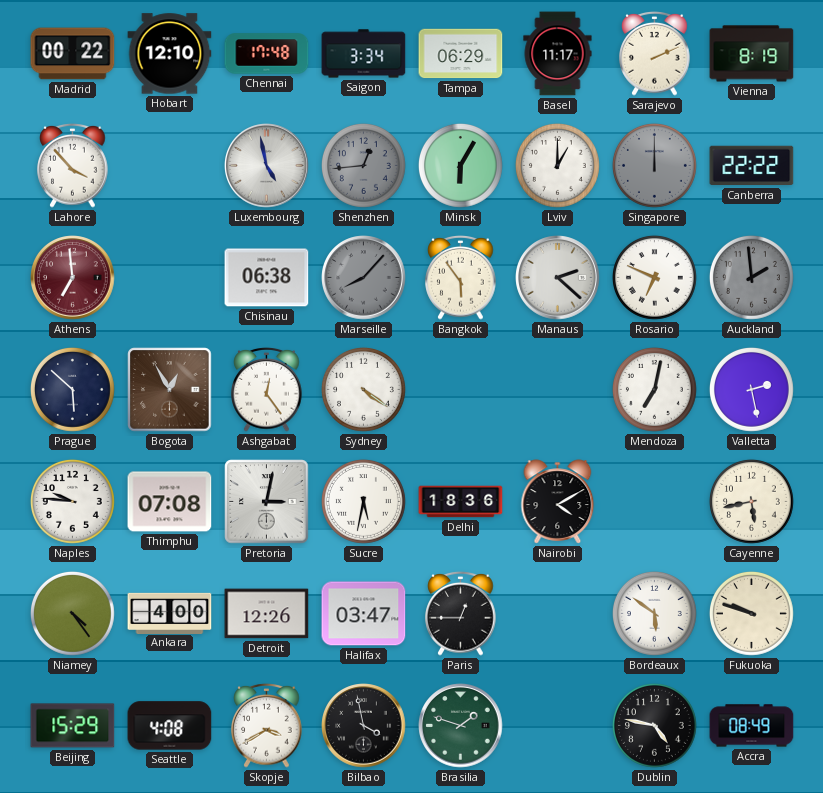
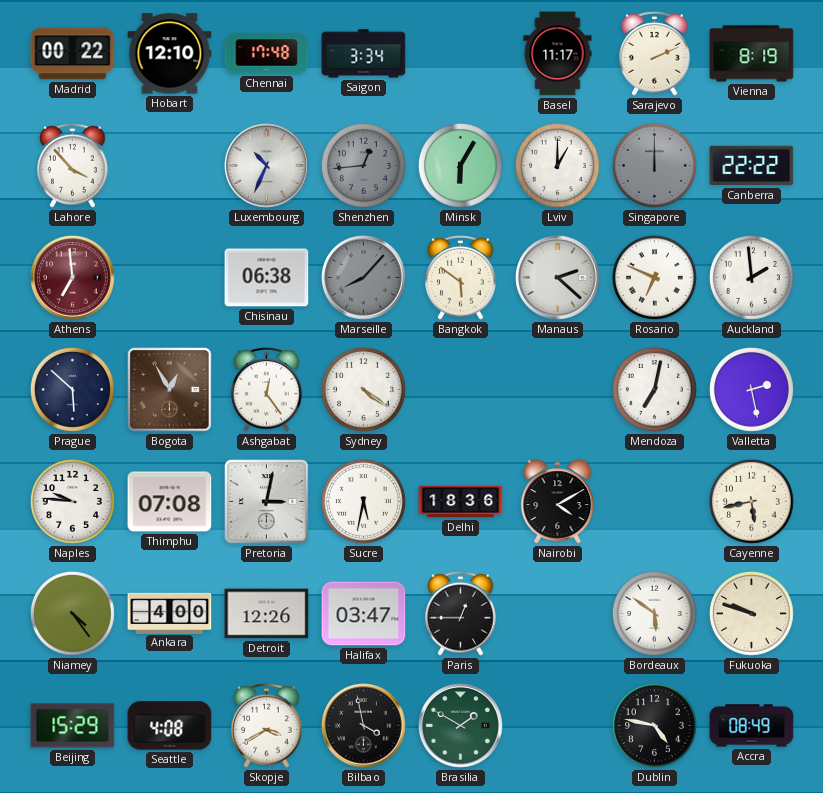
Tampa: 06:29 -> none
Luxembourg: 4:58 -> 10:34
Bangkok: 5:54 -> 5:51
Auckland dial: grey -> white
Brasilia: 1:48 -> 1:50
